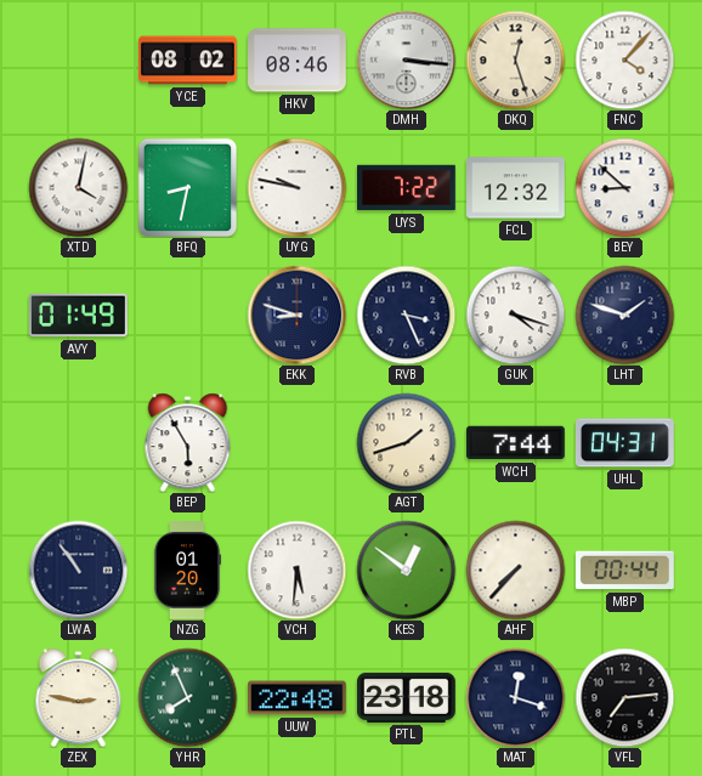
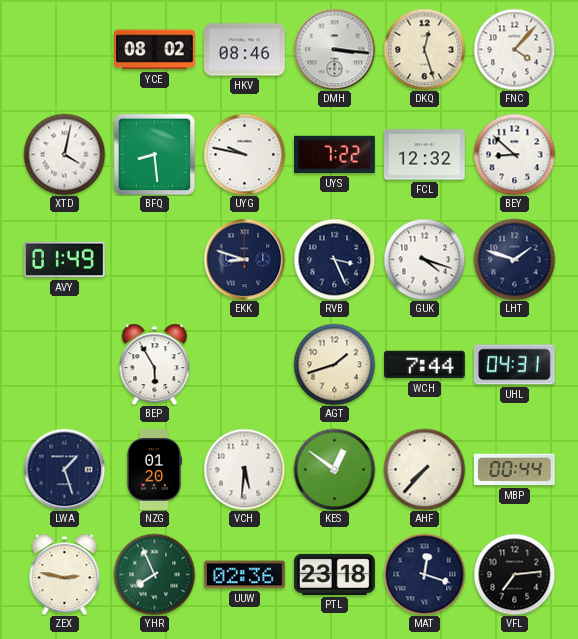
BFQ: 8:32 -> 8:29
LWA: 10:54 -> 1:27
UUW: 22:48 -> 02:36
